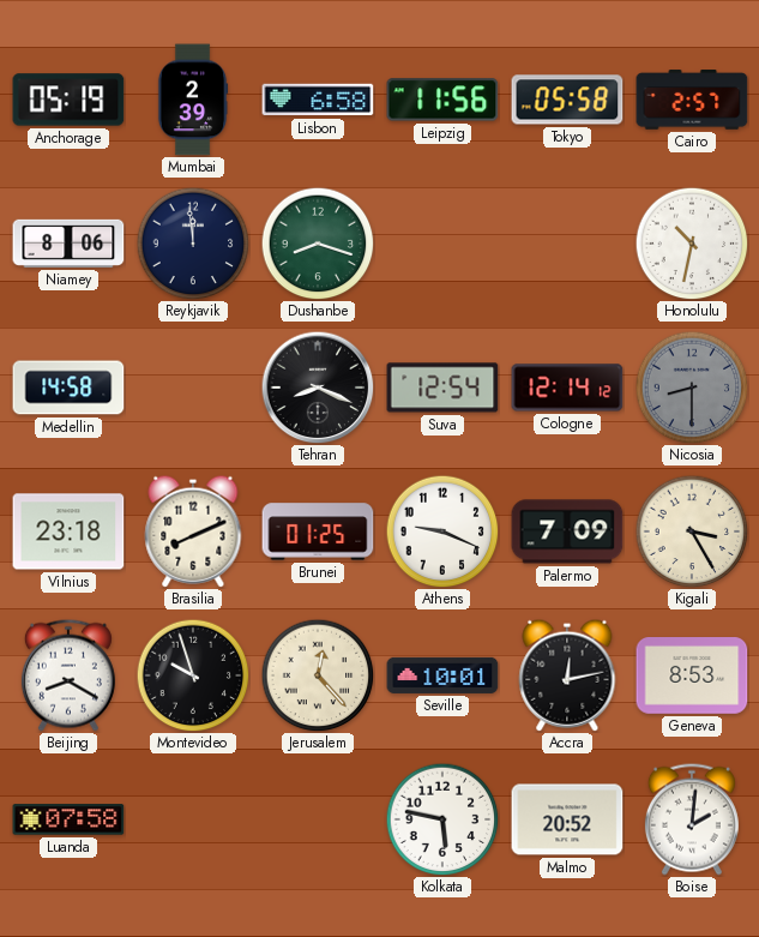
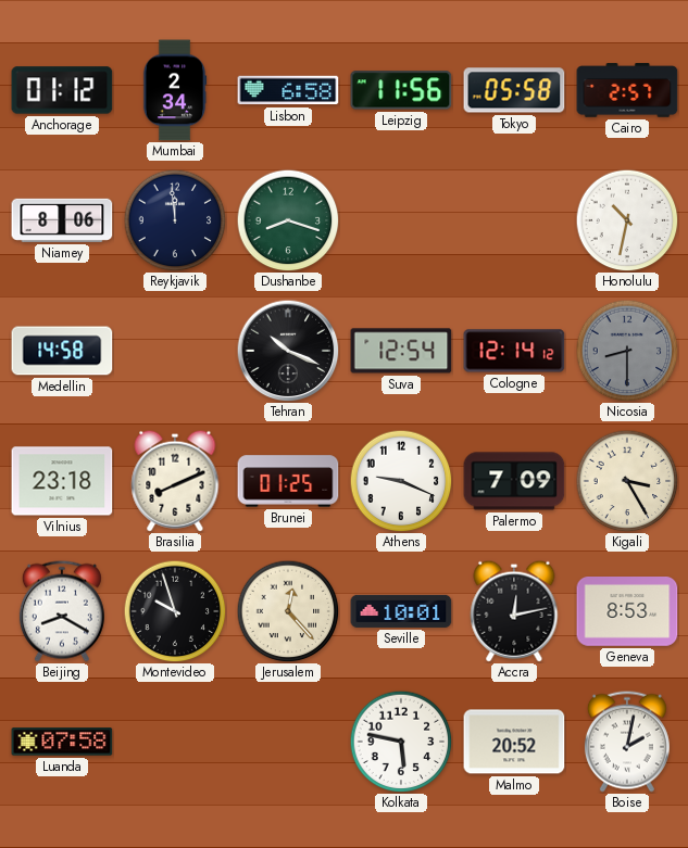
Anchorage: 05:19 -> 01:12
Mumbai: 2:39 -> 2:34
Tehran: 8:19 -> 10:19
Boise: 2:01 -> 2:02
